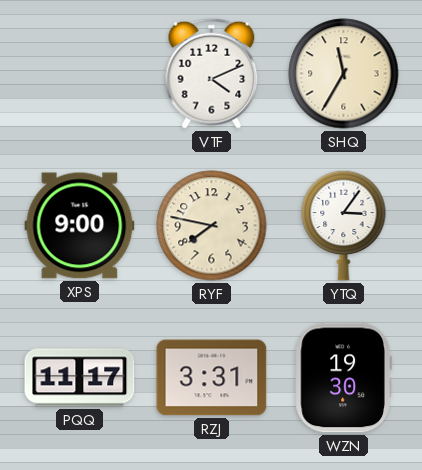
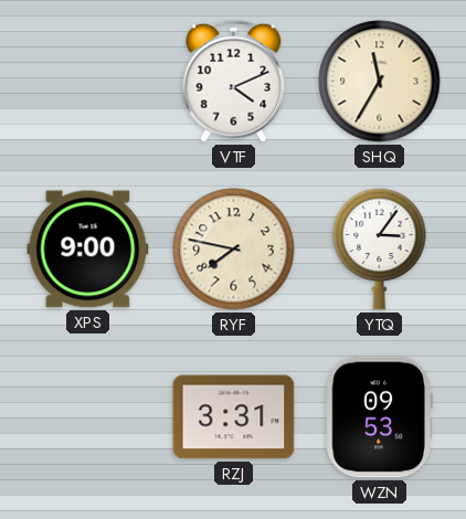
PQQ: 11:17 -> none
WZN: 19:30 -> 09:53
